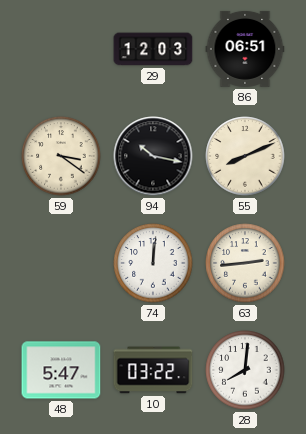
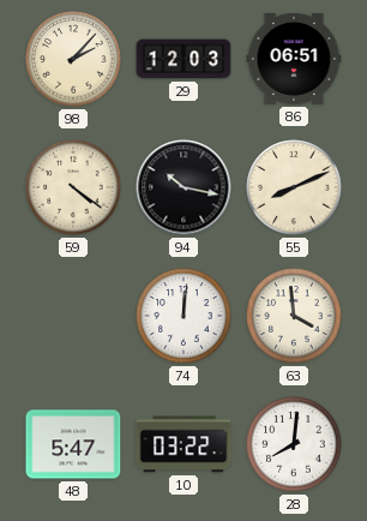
98: none -> 2:07
59: 3:21 -> 4:21
63: 2:44 -> 3:59
